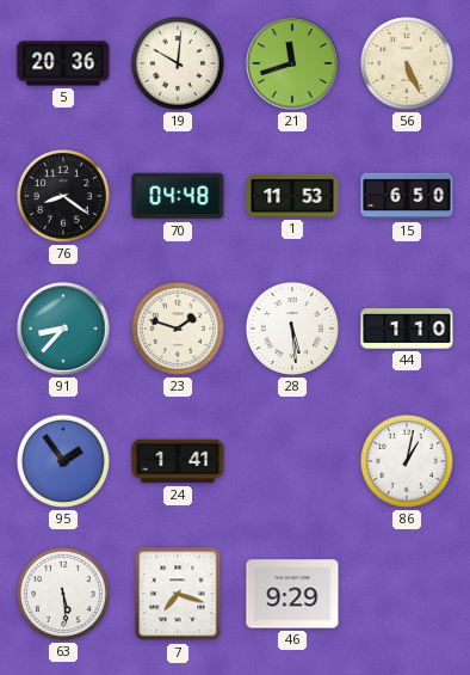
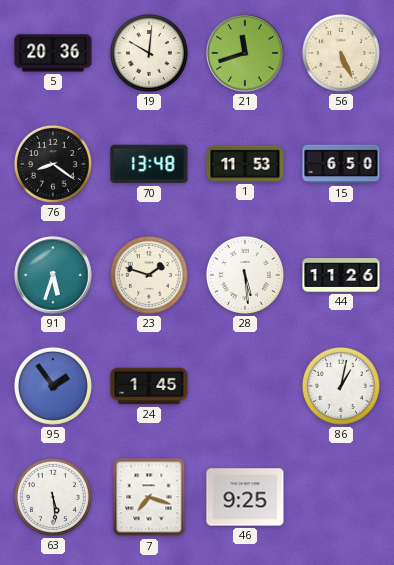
70: 04:48 -> 13:48
91: 8:37 -> 5:33
44: 1:10 -> 11:26
24: 1:41 -> 1:45
46: 9:29 -> 9:25
